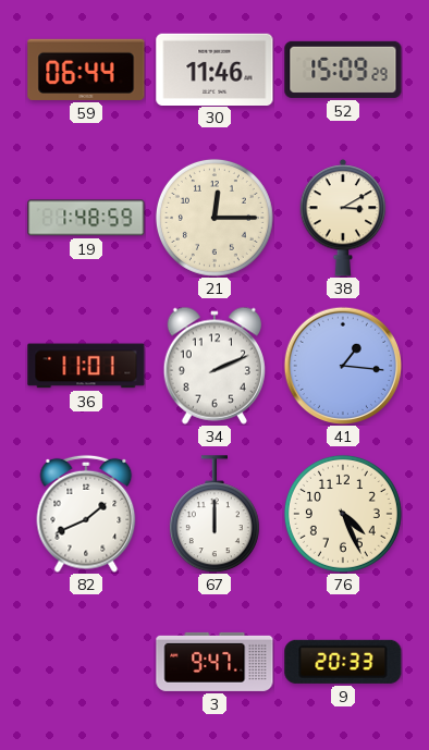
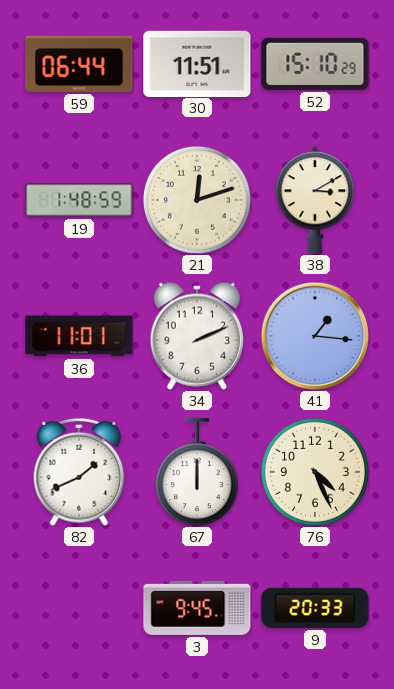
30: 11:46 -> 11:51
52: 15:09 -> 15:10
21: 12:15 -> 12:12
3: 9:47 -> 9:45
